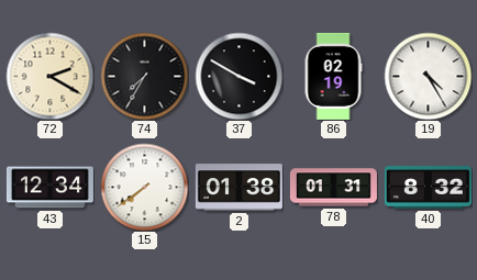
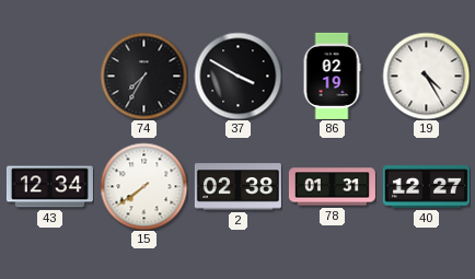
72: 2:20 -> none
2: 01:38 -> 02:38
40: 8:32 -> 12:27
